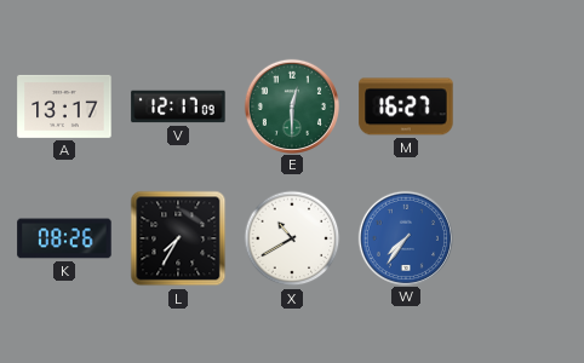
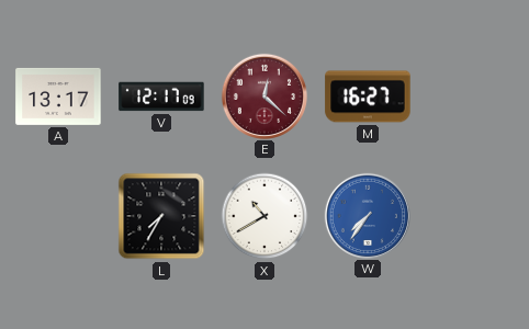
E: 12:30 -> 12:22
E dial: green -> burgundy
K: 08:26 -> none
